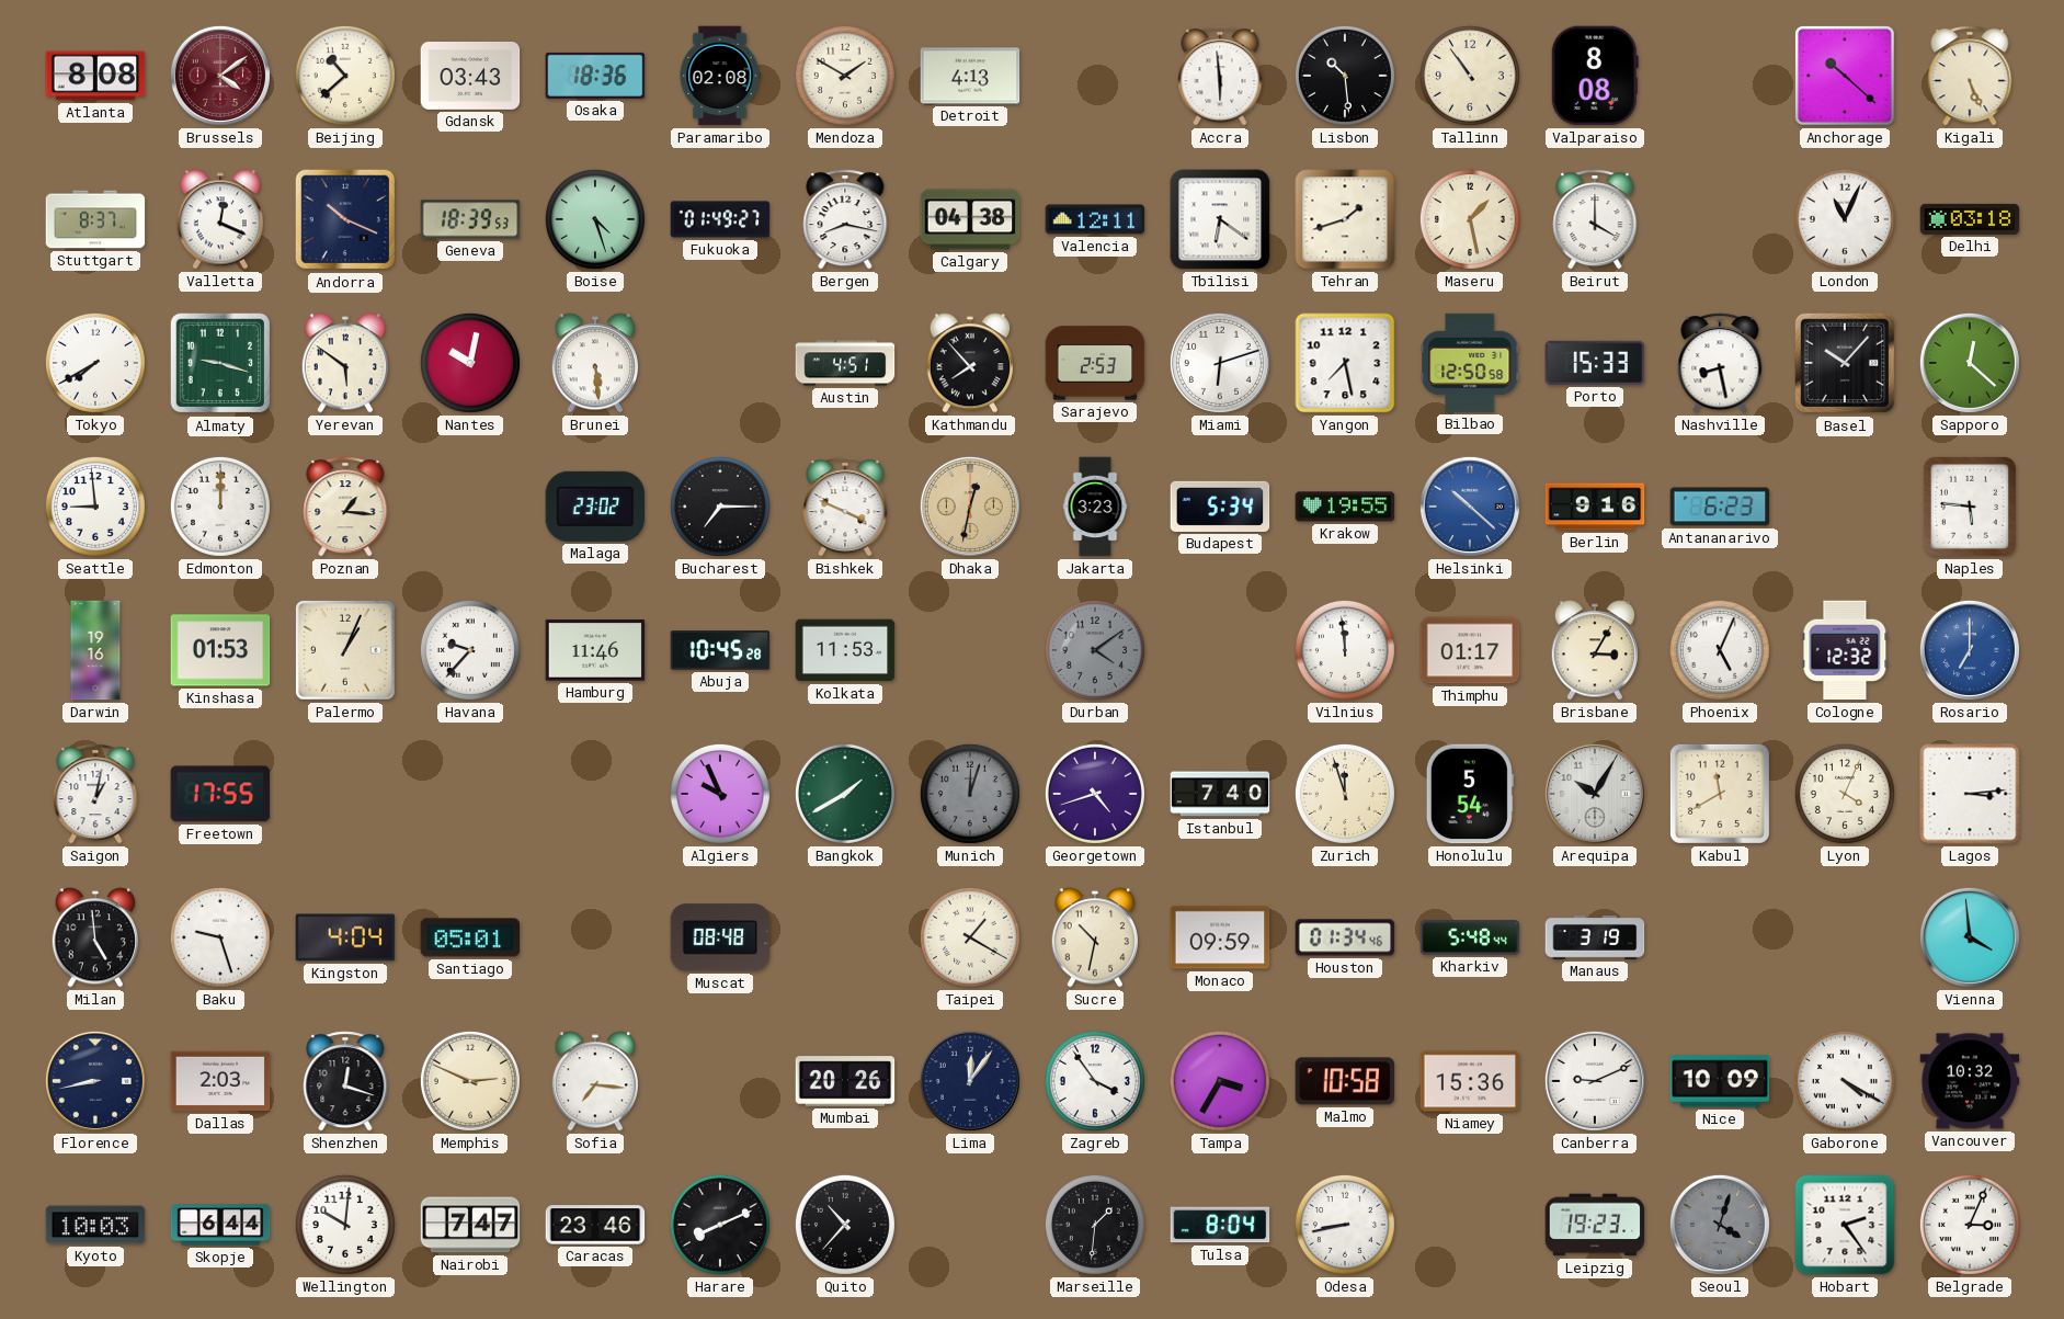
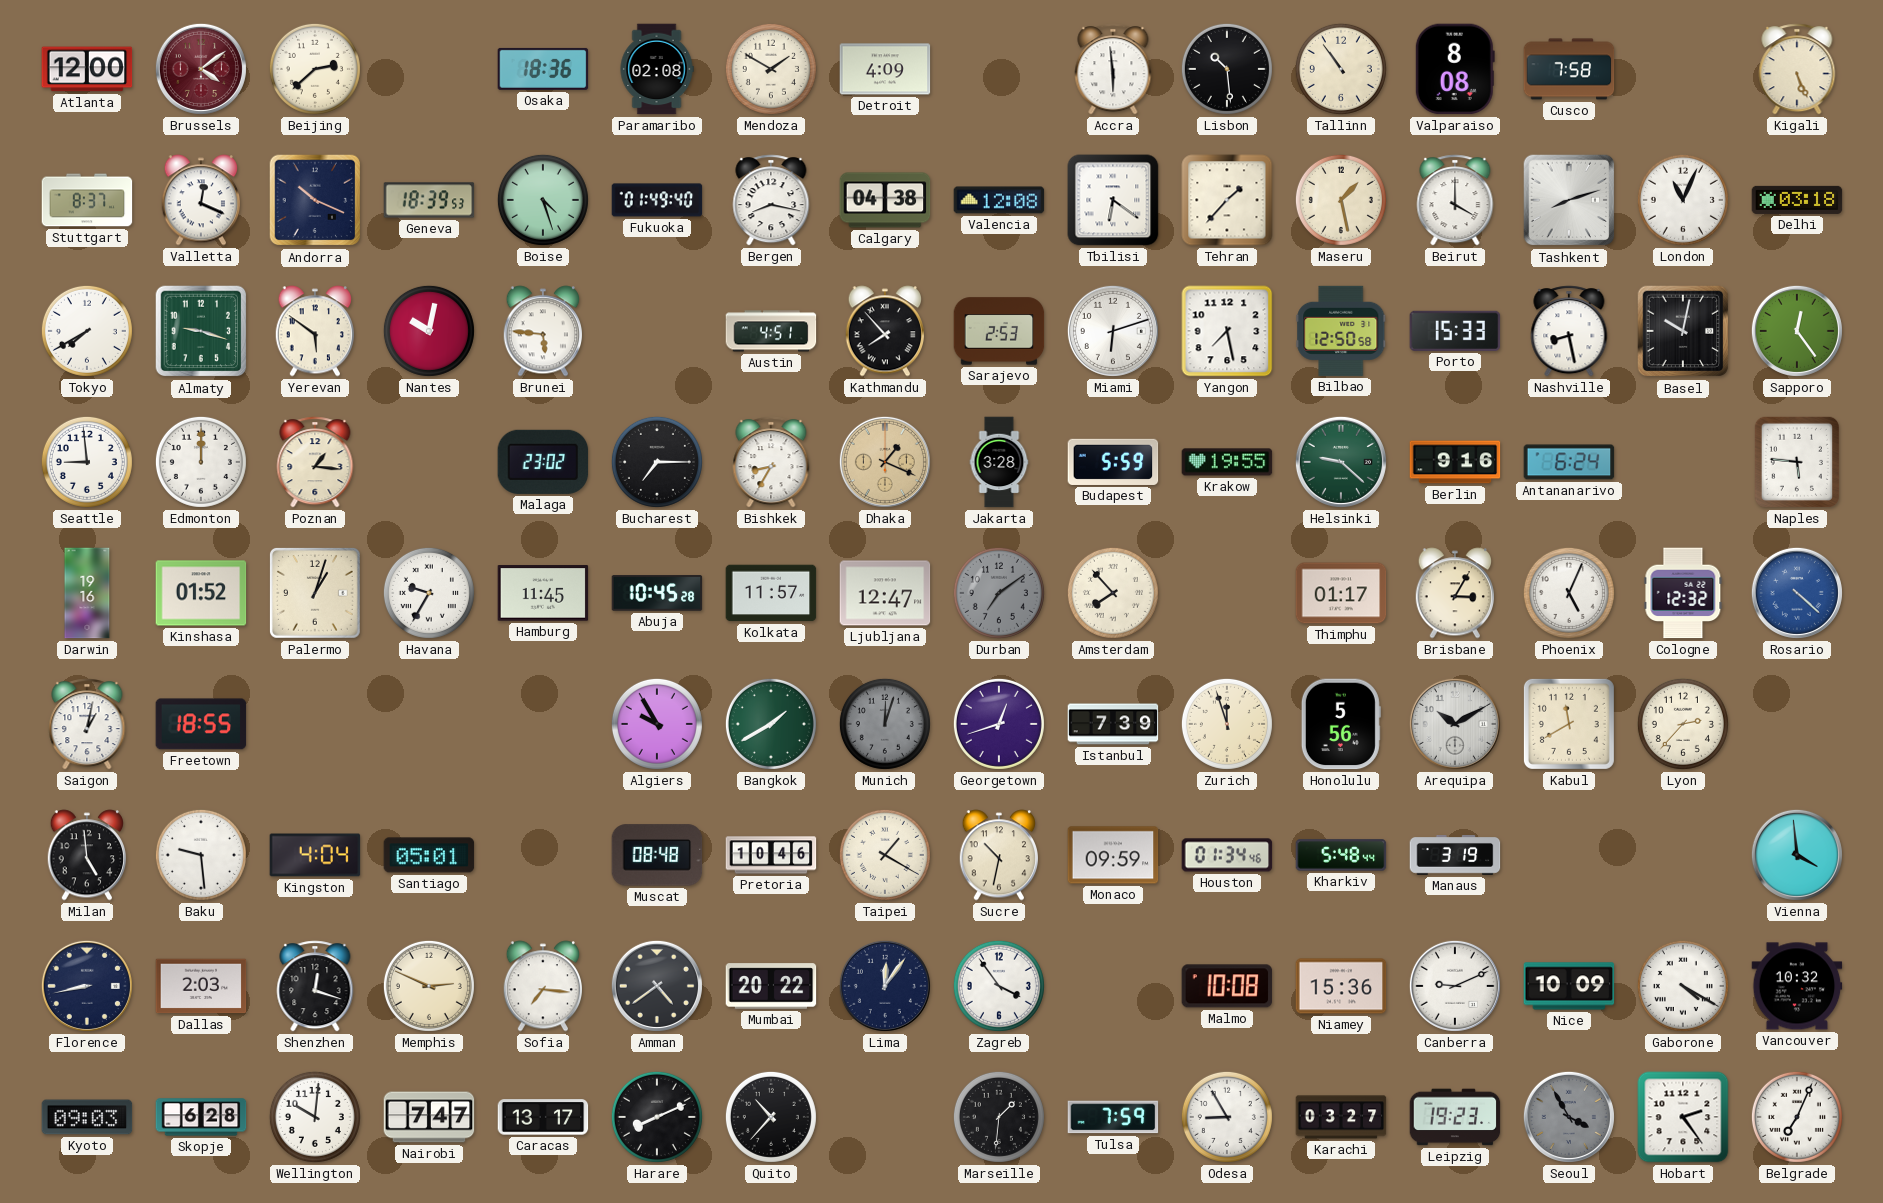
Atlanta: 8:08 -> 12:00
Beijing: 10:38 -> 2:38
Gdansk: 03:43 -> none
Detroit: 4:13 -> 4:09
Cusco: none -> 7:58
Anchorage: 10:22 -> none
Fukuoka: 01:49:27 -> 01:49:40
Valencia: 12:11 -> 12:08
Tehran: 1:42 -> 1:37
Tashkent: none -> 8:12
Brunei: 5:29 -> 5:46
Basel: 10:07 -> 10:02
Sapporo: 12:22 -> 12:24
Bishkek: 3:49 -> 8:35
Dhaka: 12:32 -> 1:19
Jakarta: 3:23 -> 3:28
Budapest: 5:34 -> 5:59
Helsinki: 10:22 -> 9:22
Helsinki dial: blue -> green
Antananarivo: 6:23 -> 6:24
Kinshasa: 01:53 -> 01:52
Palermo: 1:04 -> 1:03
Havana: 9:37 -> 9:35
Hamburg: 11:46 -> 11:45
Kolkata: 11:53 -> 11:57
Ljubljana: none -> 12:47
Durban: 4:09 -> 7:09
Amsterdam: none -> 7:53
Vilnius: 11:59 -> none
Rosario: 7:00 -> 4:22
Freetown: 17:55 -> 18:55
Algiers: 9:56 -> 9:55
Georgetown: 4:42 -> 12:42
Istanbul: 7:40 -> 7:39
Honolulu: 5:54 -> 5:56
Arequipa: 10:05 -> 10:10
Lyon: 4:04 -> 2:37
Lagos: 3:14 -> none
Baku: 9:27 -> 9:29
Pretoria: none -> 10:46
Amman: none -> 4:39
Mumbai: 20:26 -> 20:22
Tampa: 3:35 -> none
Malmo: 10:58 -> 10:08
Kyoto: 10:03 -> 09:03
Skopje: 6:44 -> 6:28
Caracas: 23:46 -> 13:17
Tulsa: 8:04 -> 7:59
Odesa: 8:43 -> 8:55
Karachi: none -> 03:27
Seoul: 4:03 -> 3:55
Belgrade: 3:04 -> 7:04
